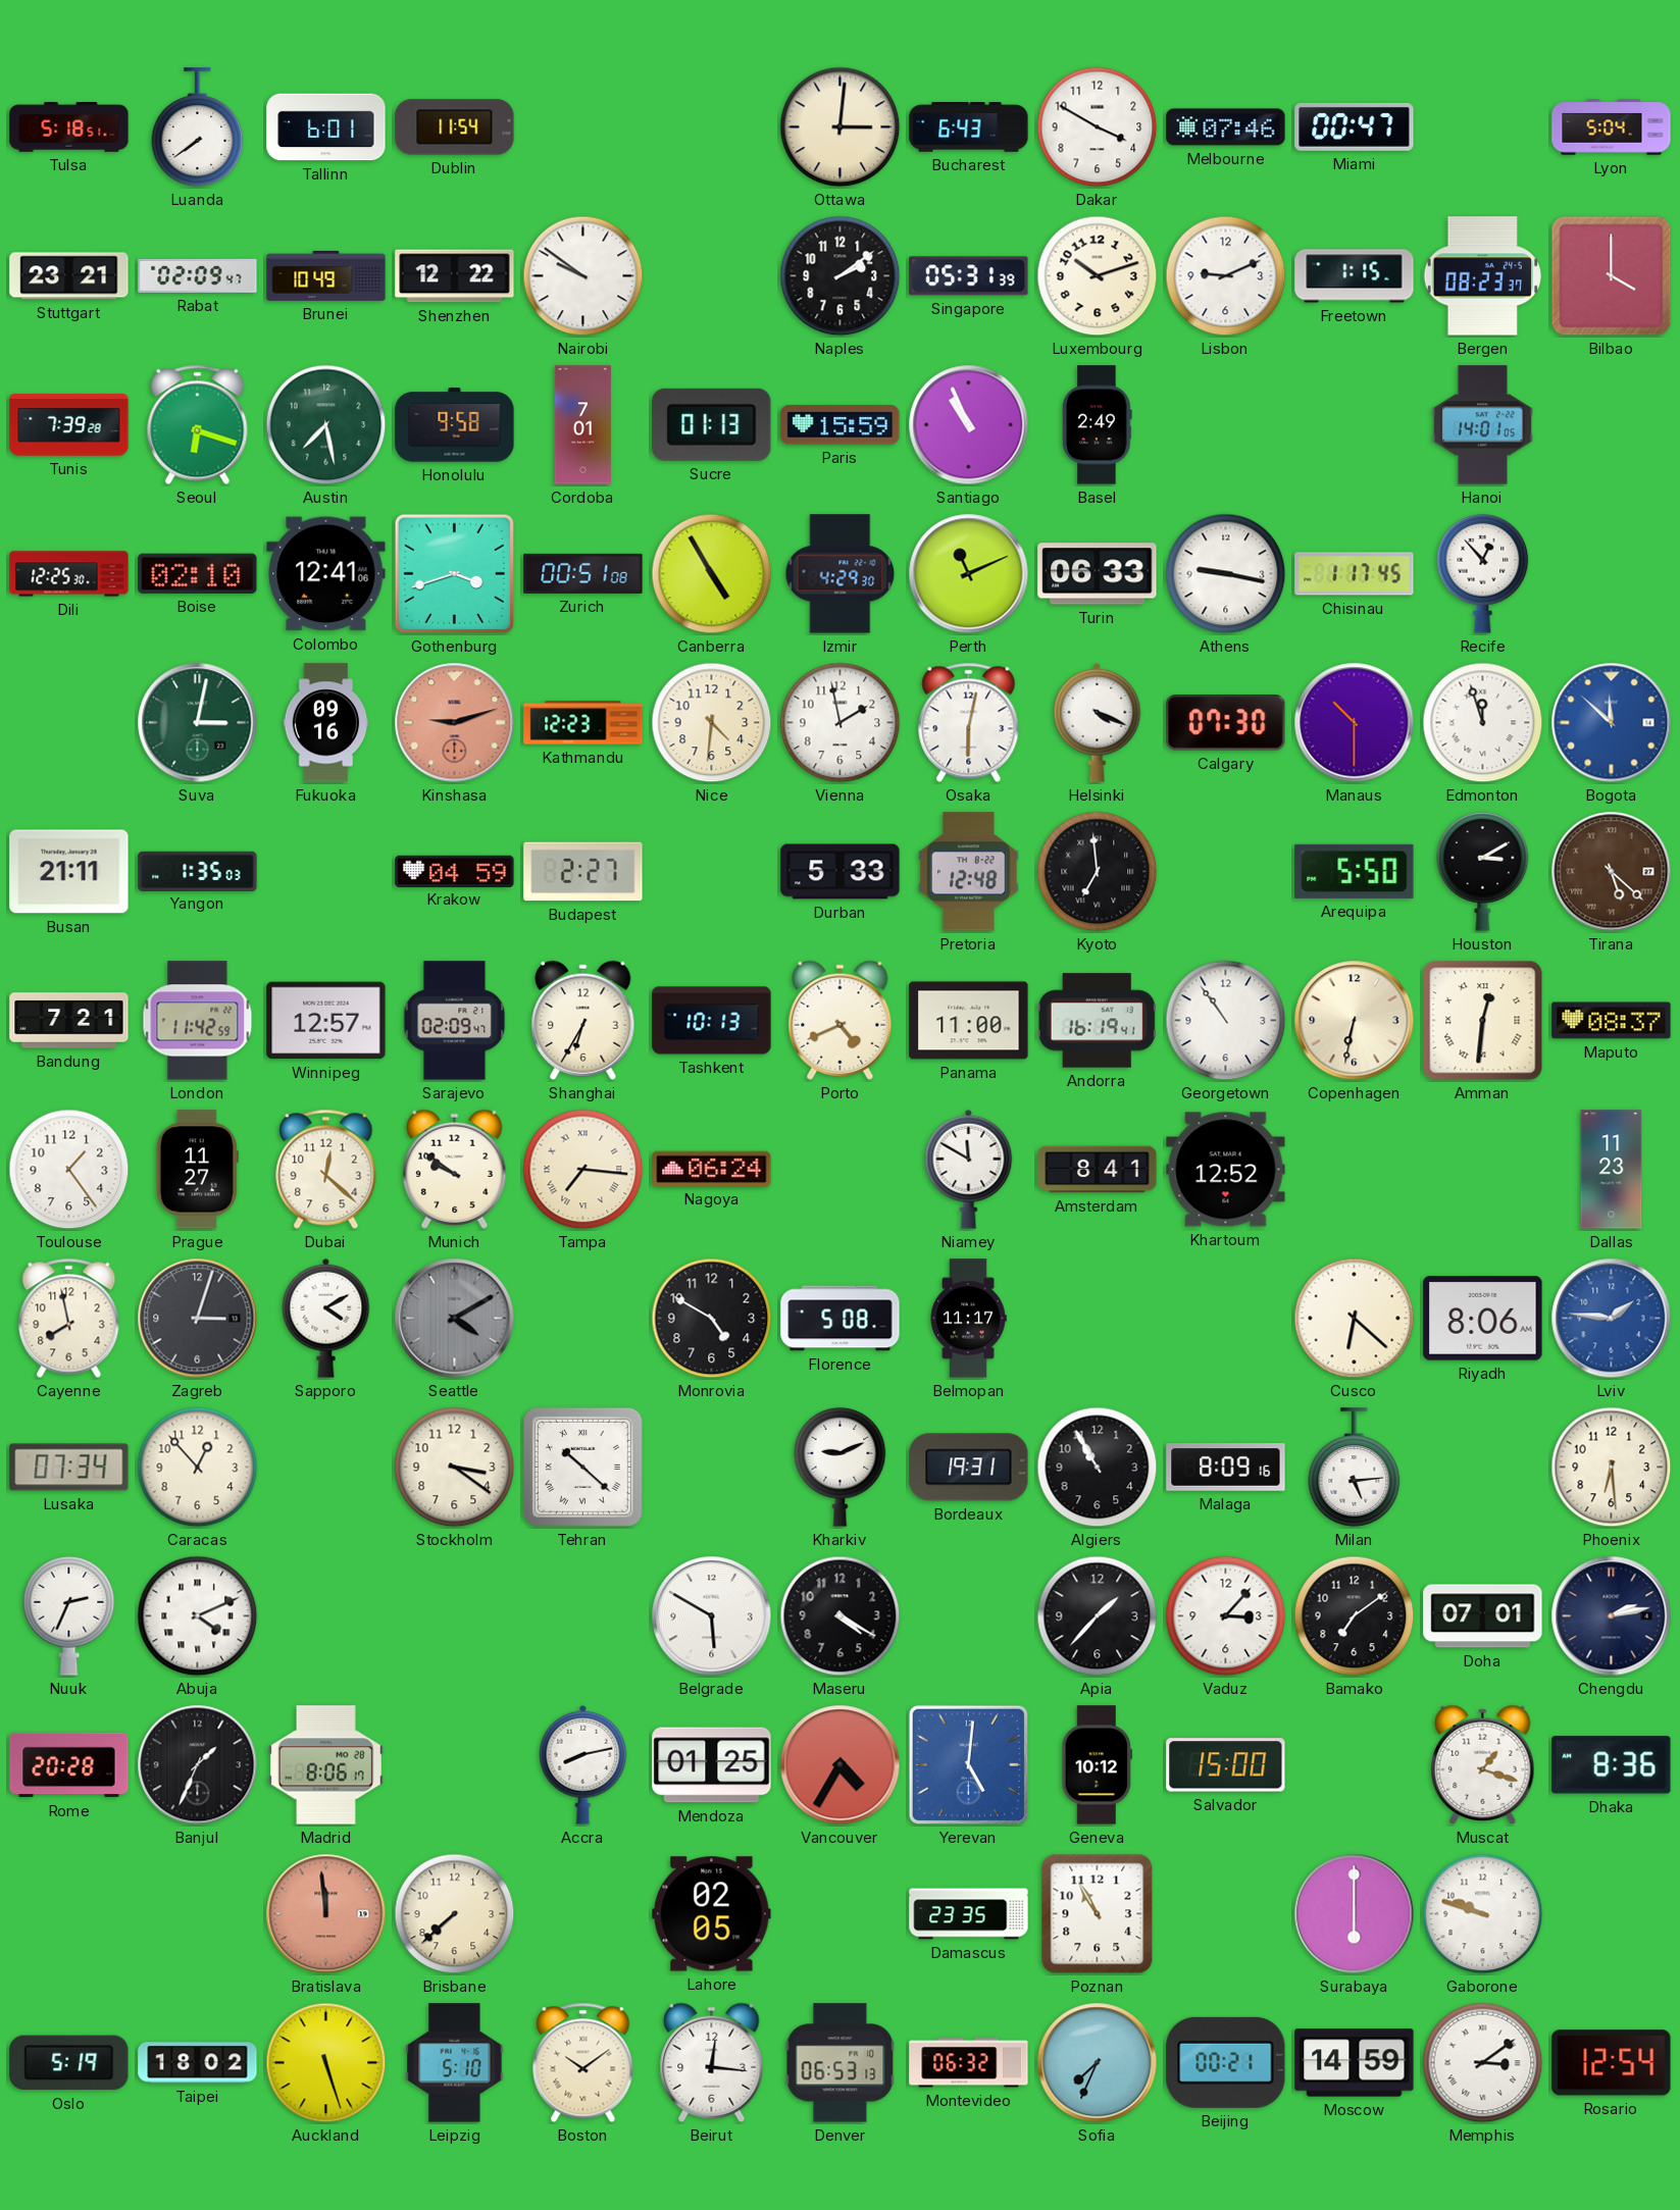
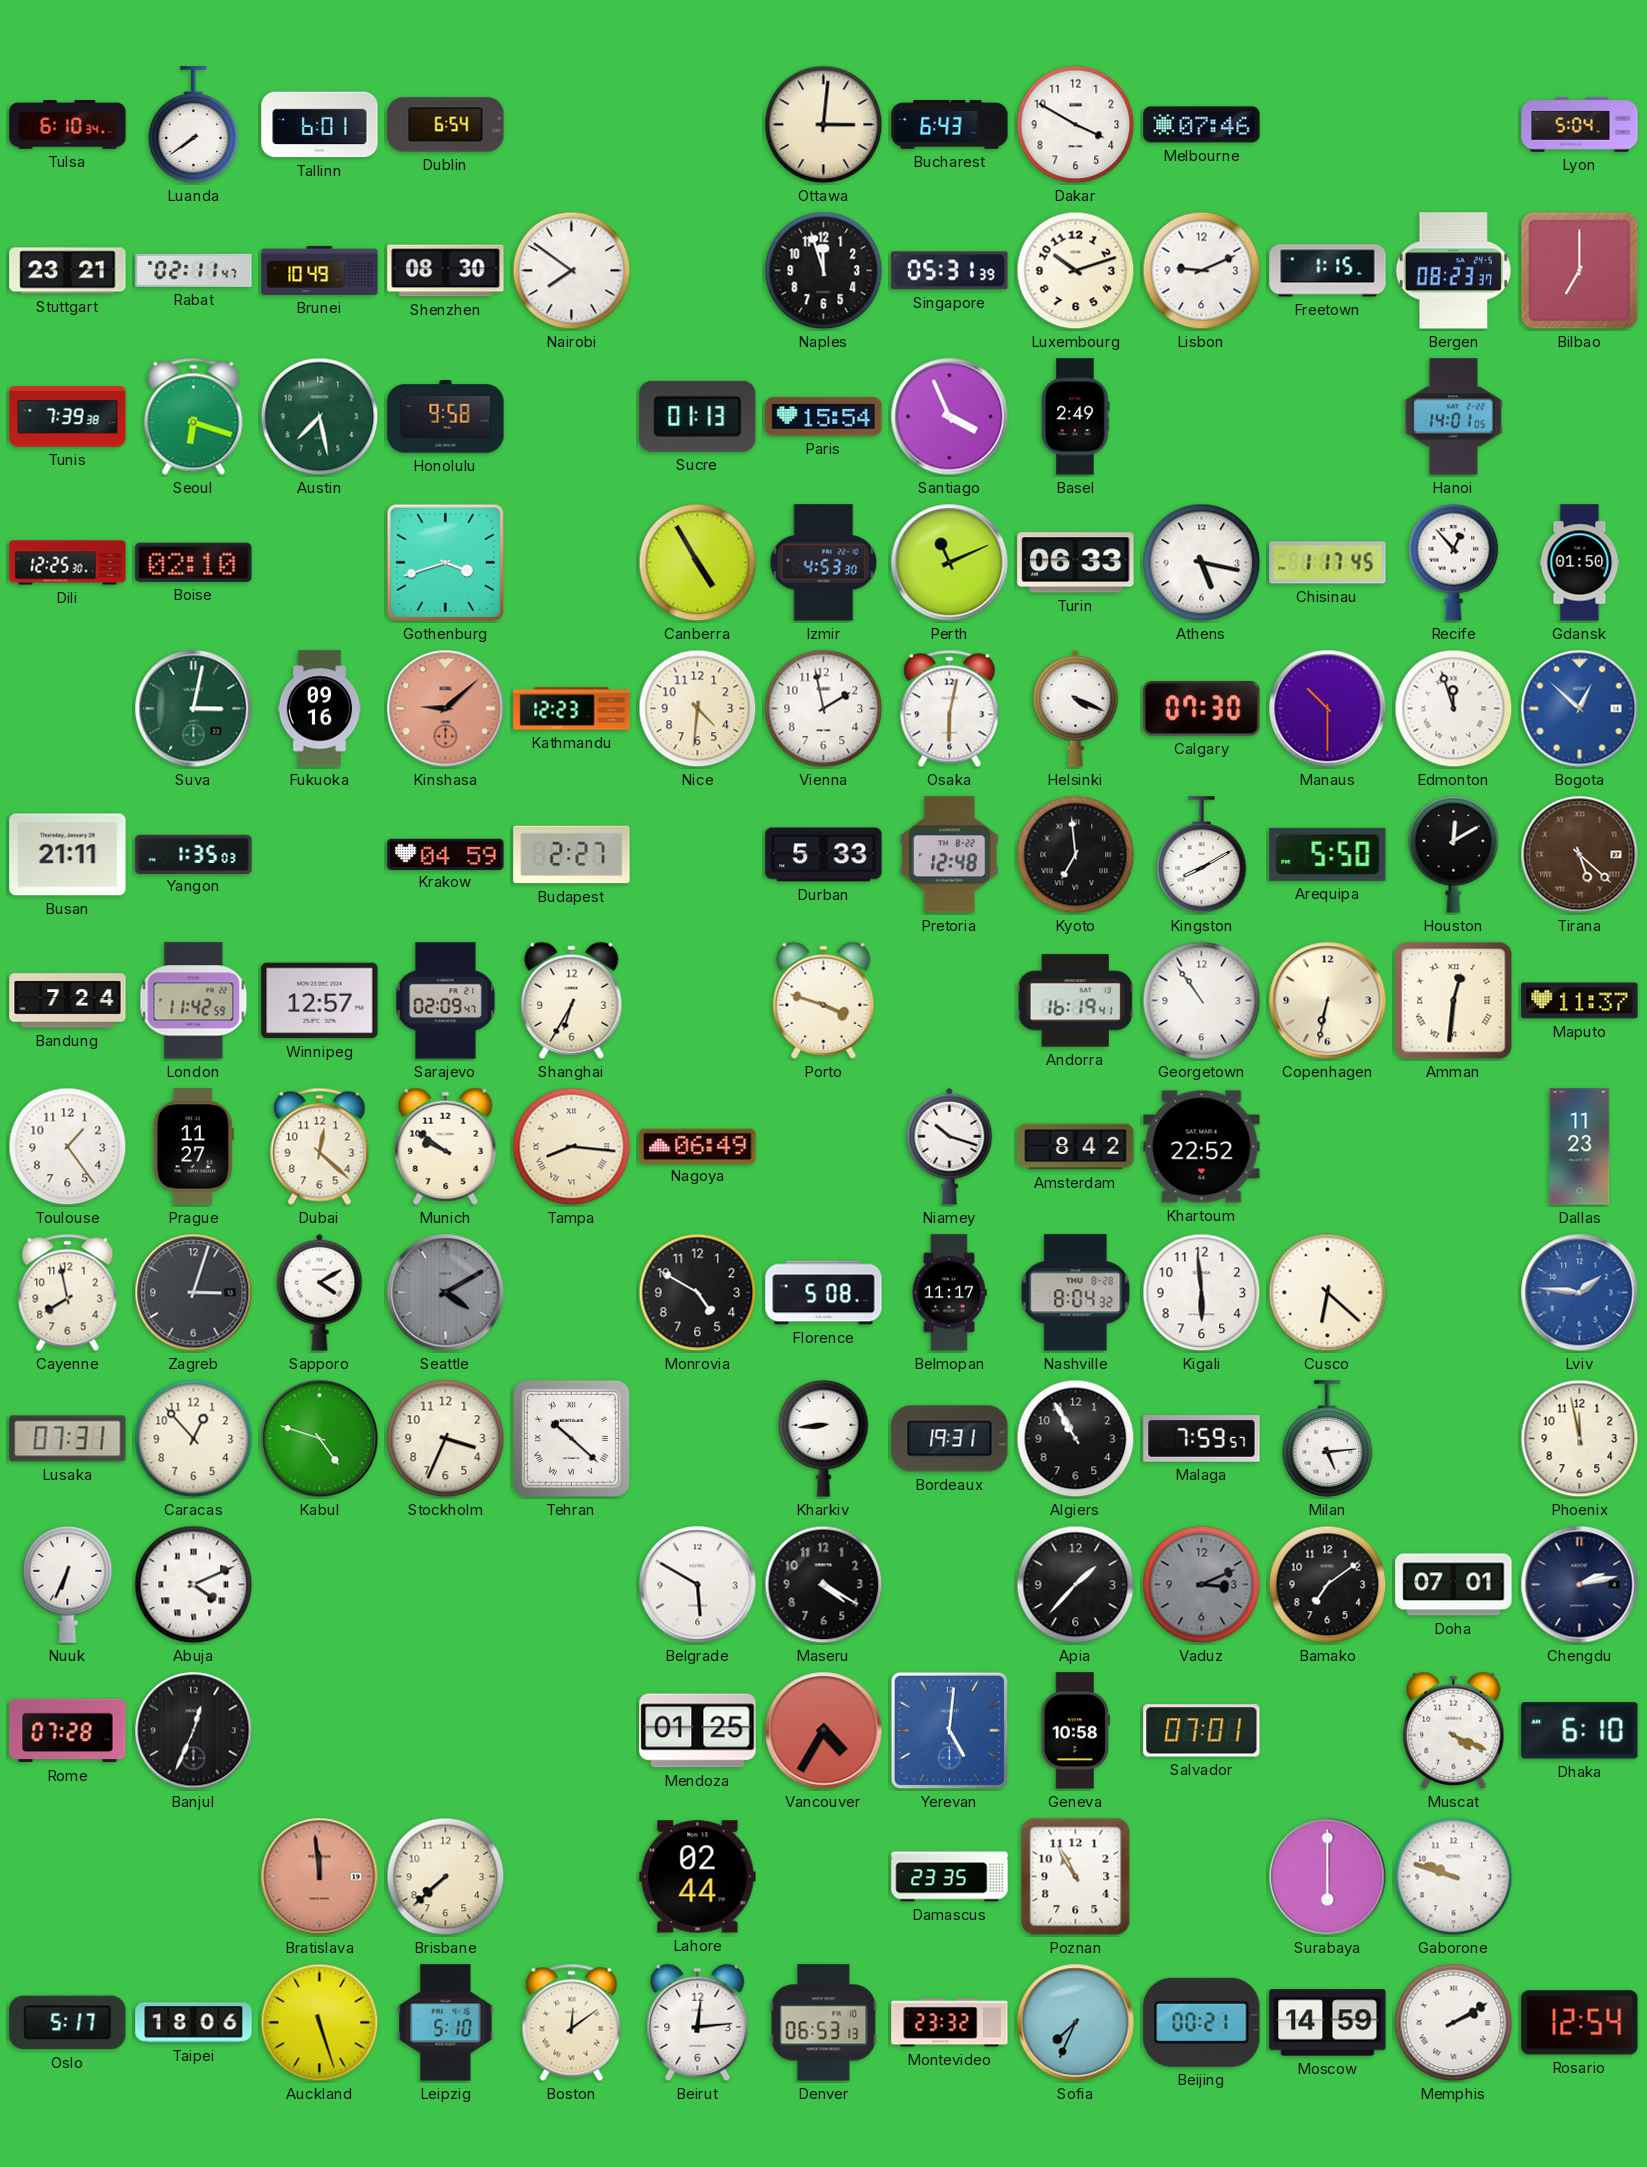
Tulsa: 5:18 -> 6:10
Dublin: 11:54 -> 6:54
Miami: 00:47 -> none
Rabat: 02:09 -> 02:11
Shenzhen: 12:22 -> 08:30
Nairobi: 9:51 -> 7:51
Naples: 2:09 -> 11:57
Bilbao: 4:00 -> 7:00
Tunis: 7:39:28 -> 7:39:38
Cordoba: 7:01 -> none
Paris: 15:59 -> 15:54
Santiago: 10:56 -> 3:56
Colombo: 12:41 -> none
Zurich: 00:51 -> none
Izmir: 4:29 -> 4:53
Athens: 9:17 -> 5:17
Gdansk: none -> 01:50
Kinshasa: 9:12 -> 9:08
Bogota: 11:52 -> 12:52
Kingston: none -> 8:10
Houston: 3:10 -> 12:10
Bandung: 7:21 -> 7:24
Tashkent: 10:13 -> none
Porto: 4:41 -> 3:48
Panama: 11:00 -> none
Maputo: 08:37 -> 11:37
Tampa: 7:16 -> 8:16
Nagoya: 06:24 -> 06:49
Niamey: 11:50 -> 10:18
Amsterdam: 8:41 -> 8:42
Khartoum: 12:52 -> 22:52
Nashville: none -> 8:04
Kigali: none -> 5:59
Riyadh: 8:06 -> none
Lusaka: 07:34 -> 07:31
Kabul: none -> 4:48
Stockholm: 3:21 -> 3:34
Kharkiv: 9:11 -> 8:44
Malaga: 8:09 -> 7:59
Phoenix: 6:29 -> 11:58
Nuuk: 2:34 -> 6:34
Vaduz: 3:07 -> 3:11
Vaduz dial: white -> grey
Rome: 20:28 -> 07:28
Banjul: 1:34 -> 12:34
Madrid: 8:06 -> none
Accra: 8:13 -> none
Geneva: 10:12 -> 10:58
Salvador: 15:00 -> 07:01
Muscat: 1:18 -> 4:19
Dhaka: 8:36 -> 6:10
Lahore: 02:05 -> 02:44
Oslo: 5:19 -> 5:17
Taipei: 18:02 -> 18:06
Boston: 10:09 -> 12:09
Beirut: 12:16 -> 12:14
Montevideo: 06:32 -> 23:32
Memphis: 3:09 -> 2:10
